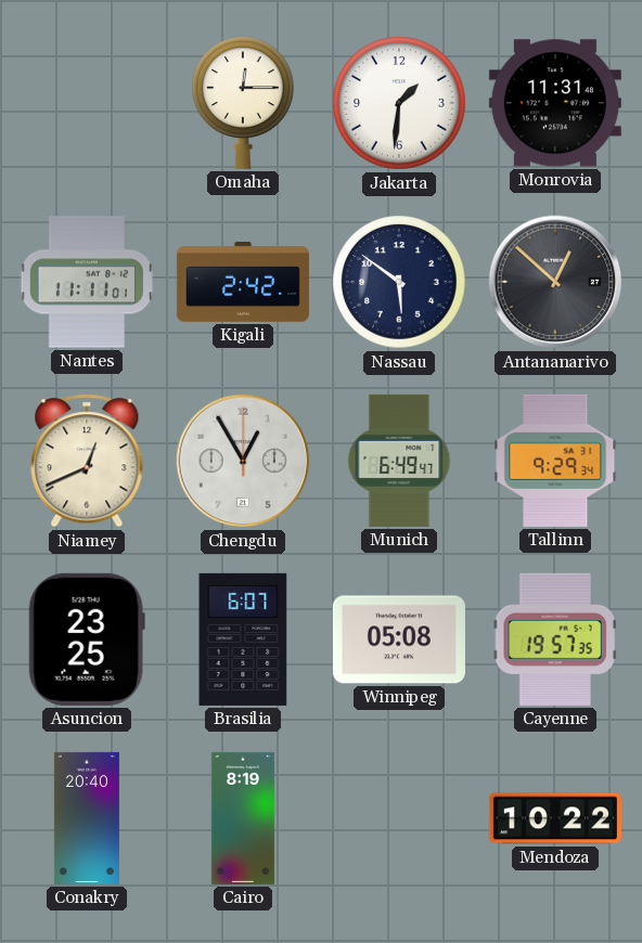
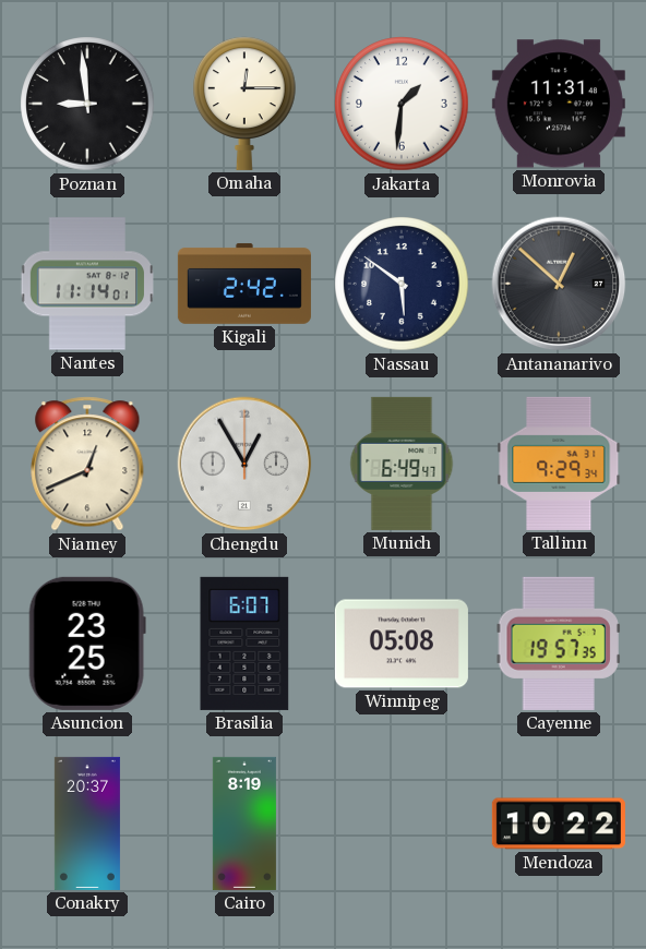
Poznan: none -> 8:59
Nantes: 11:11 -> 11:14
Conakry: 20:40 -> 20:37
